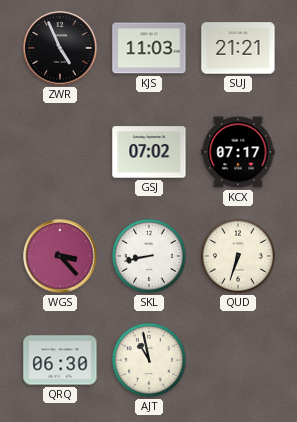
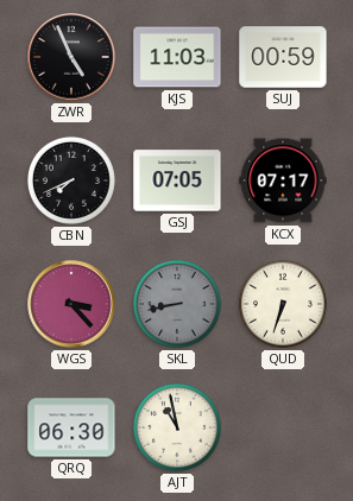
SUJ: 21:21 -> 00:59
CBN: none -> 7:41
GSJ: 07:02 -> 07:05
SKL dial: white -> grey
